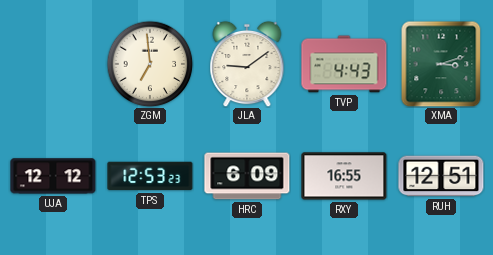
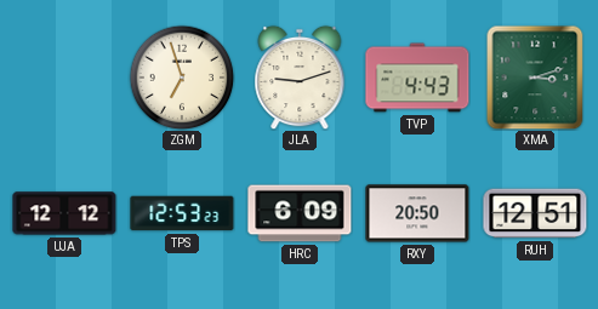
ZGM: 6:59 -> 6:57
JLA: 9:09 -> 9:12
RXY: 16:55 -> 20:50
